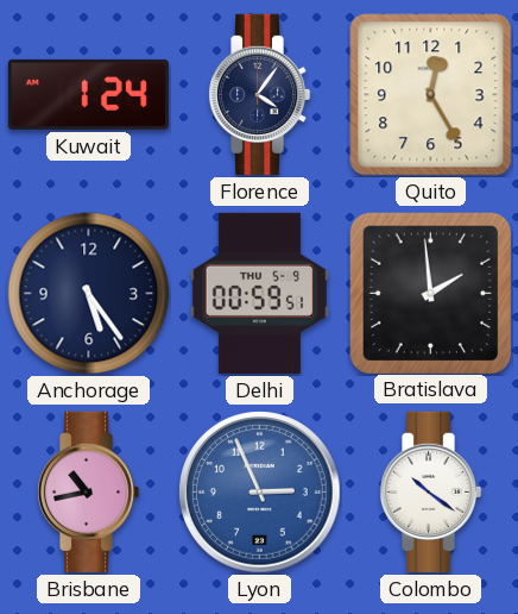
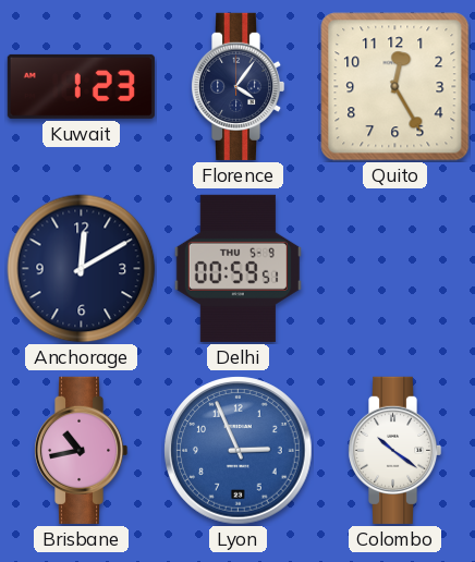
Kuwait: 1:24 -> 1:23
Anchorage: 5:24 -> 12:10
Bratislava: 1:59 -> none
